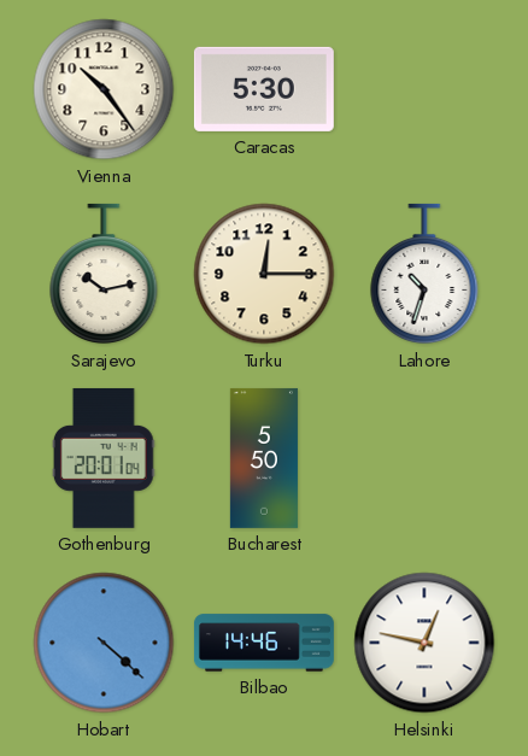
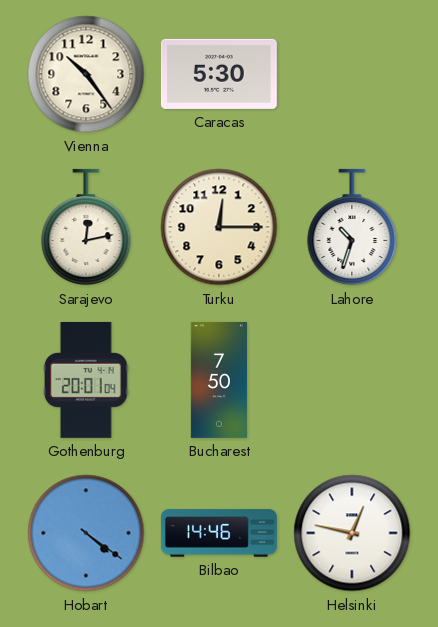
Sarajevo: 10:13 -> 12:13
Bucharest: 5:50 -> 7:50
Hobart: 4:22 -> 4:21
